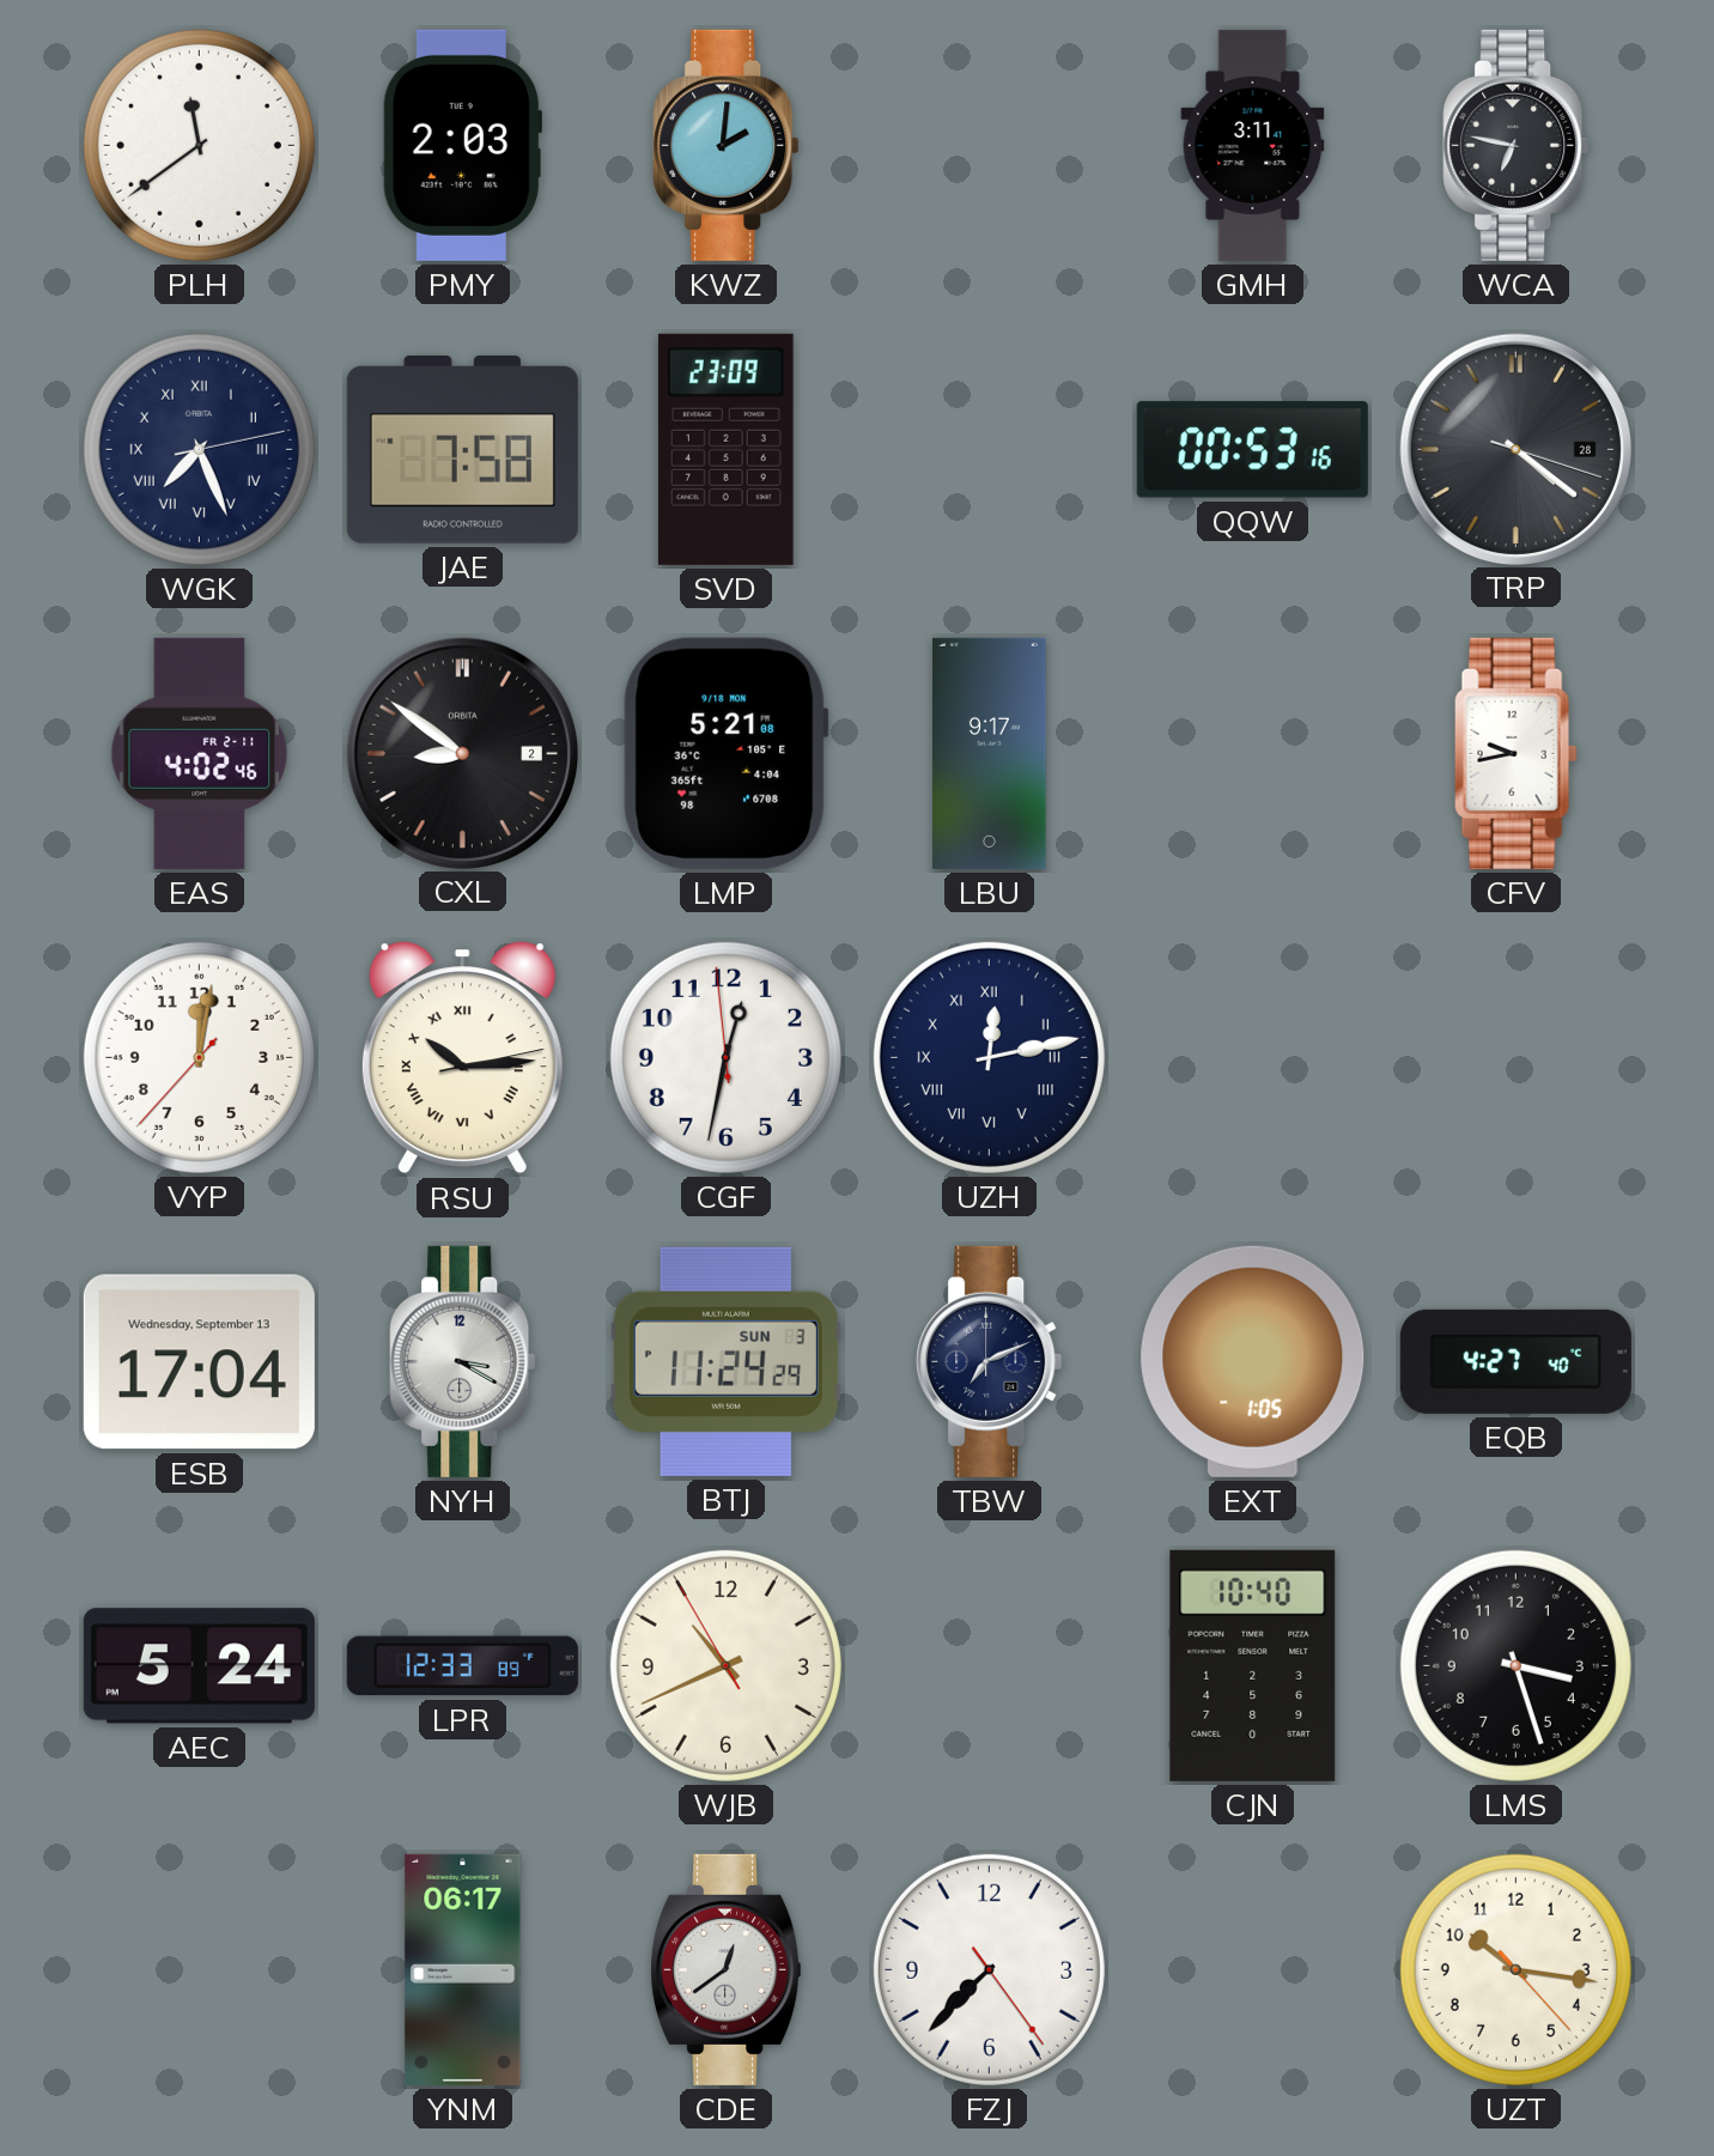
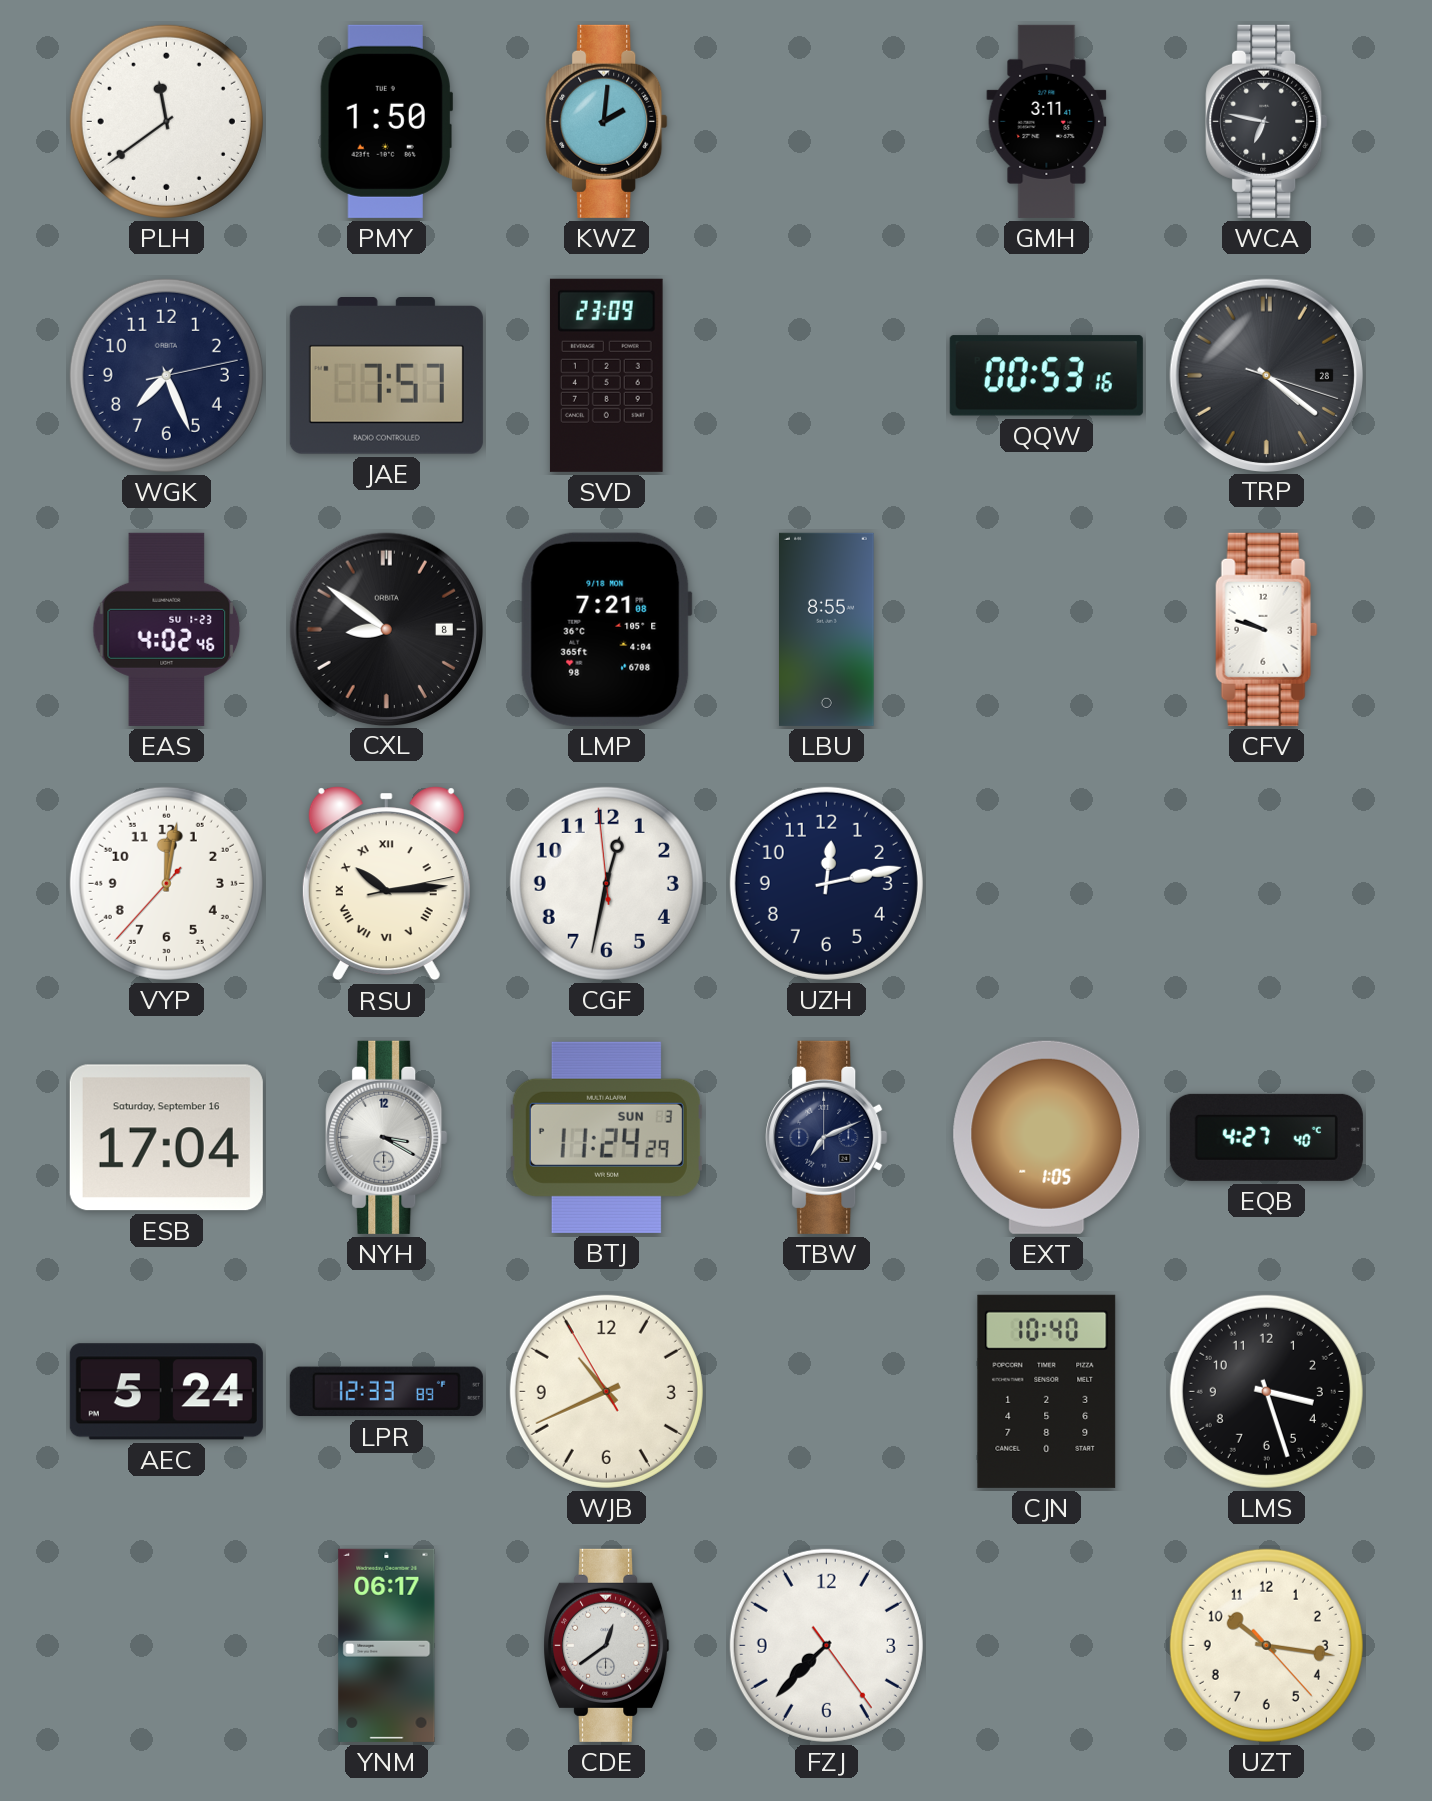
PMY: 2:03 -> 1:50
WGK numerals: Roman -> Arabic
JAE: 7:58 -> 7:57
EAS date: FR 2-11 -> SU 1-23
CXL date: 2 -> 8
LMP: 5:21 -> 7:21
LBU: 9:17 -> 8:55
CFV: 9:43 -> 9:48
UZH numerals: Roman -> Arabic
ESB date: Wednesday, September 13 -> Saturday, September 16
